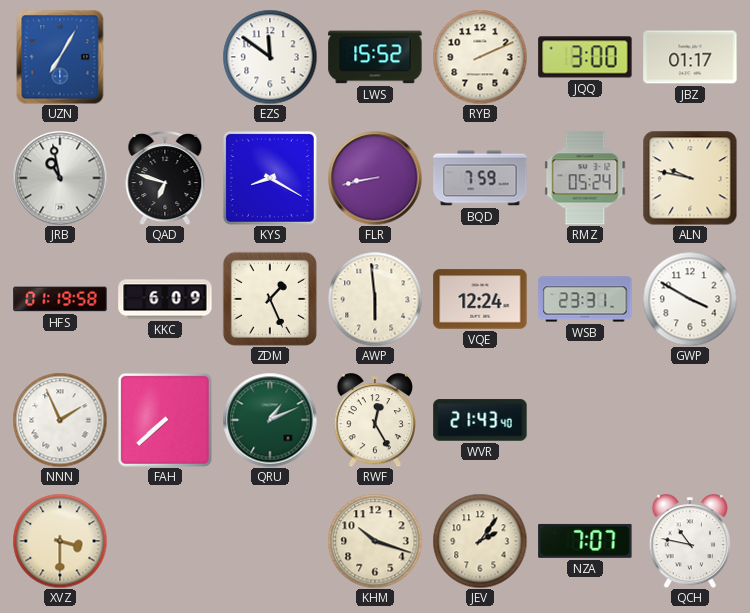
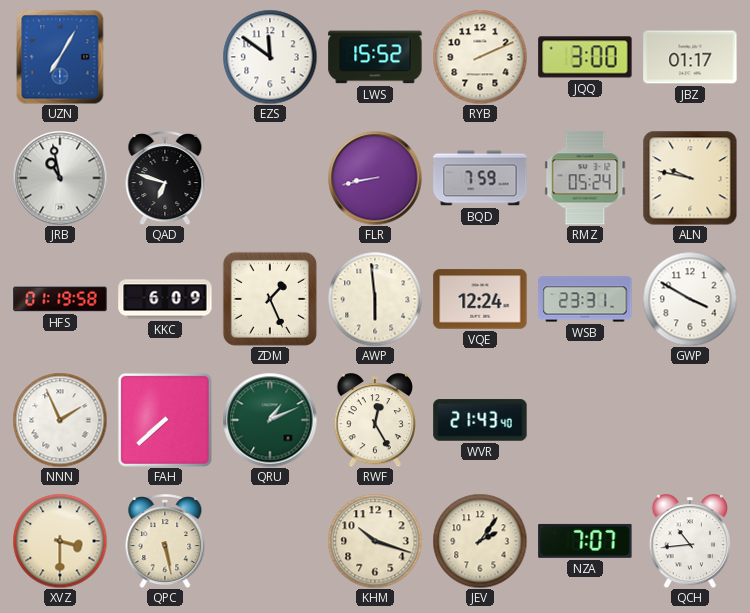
KYS: 8:20 -> none
QPC: none -> 5:28
QCH: 10:47 -> 10:44
